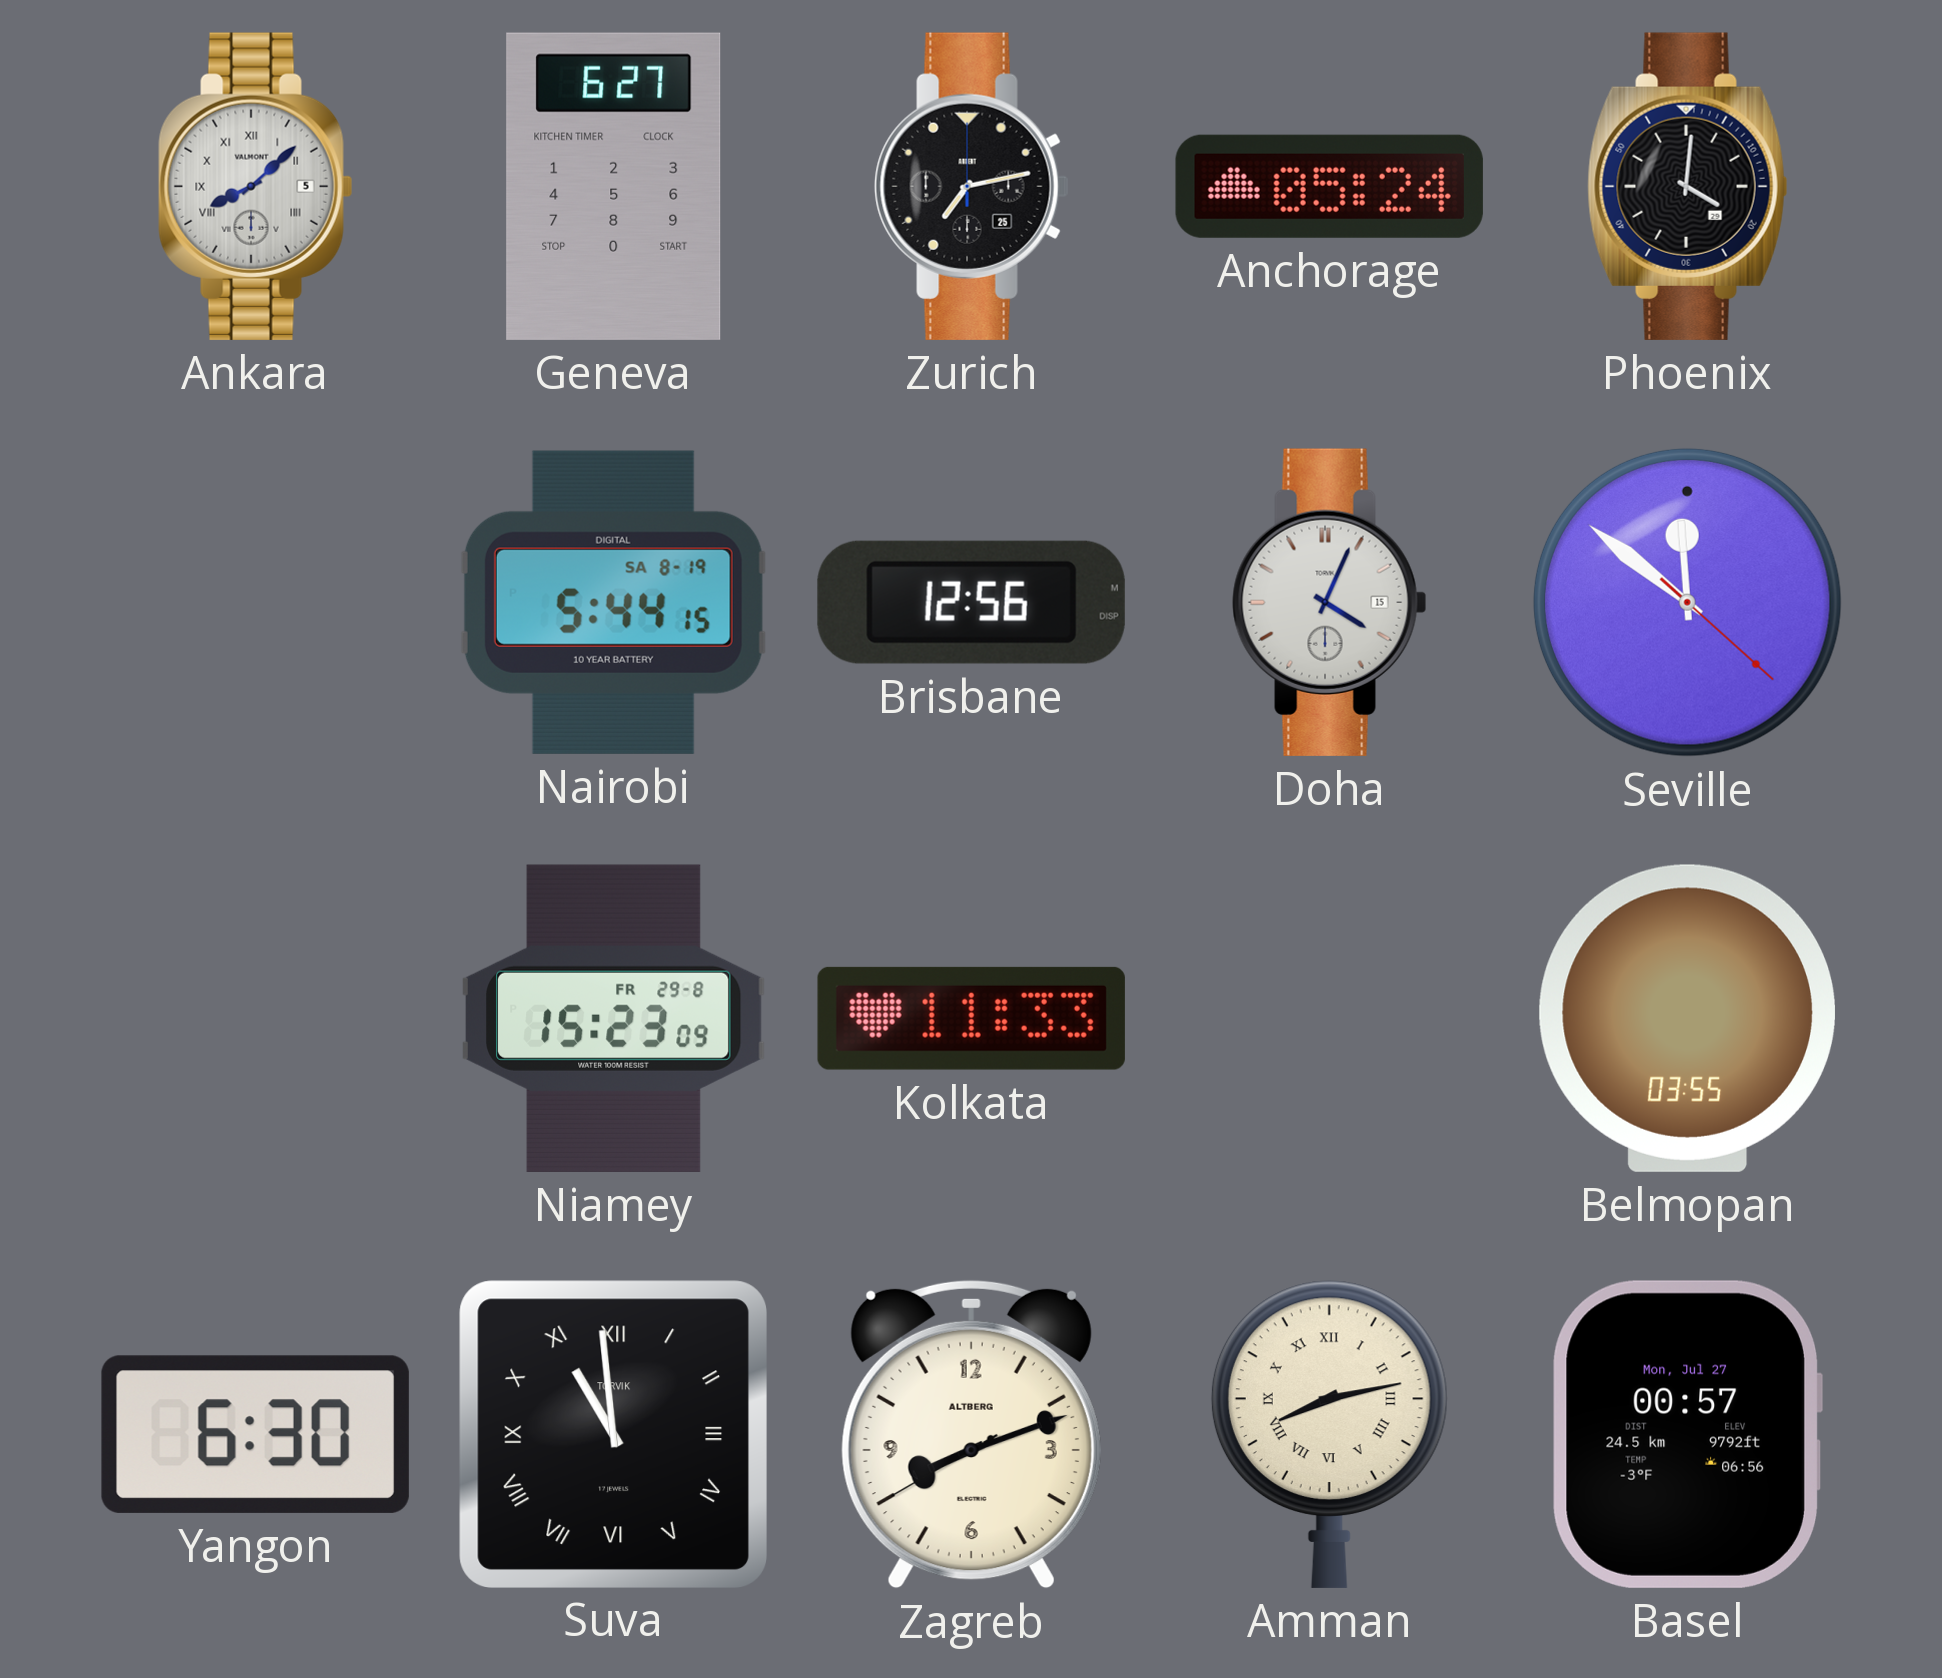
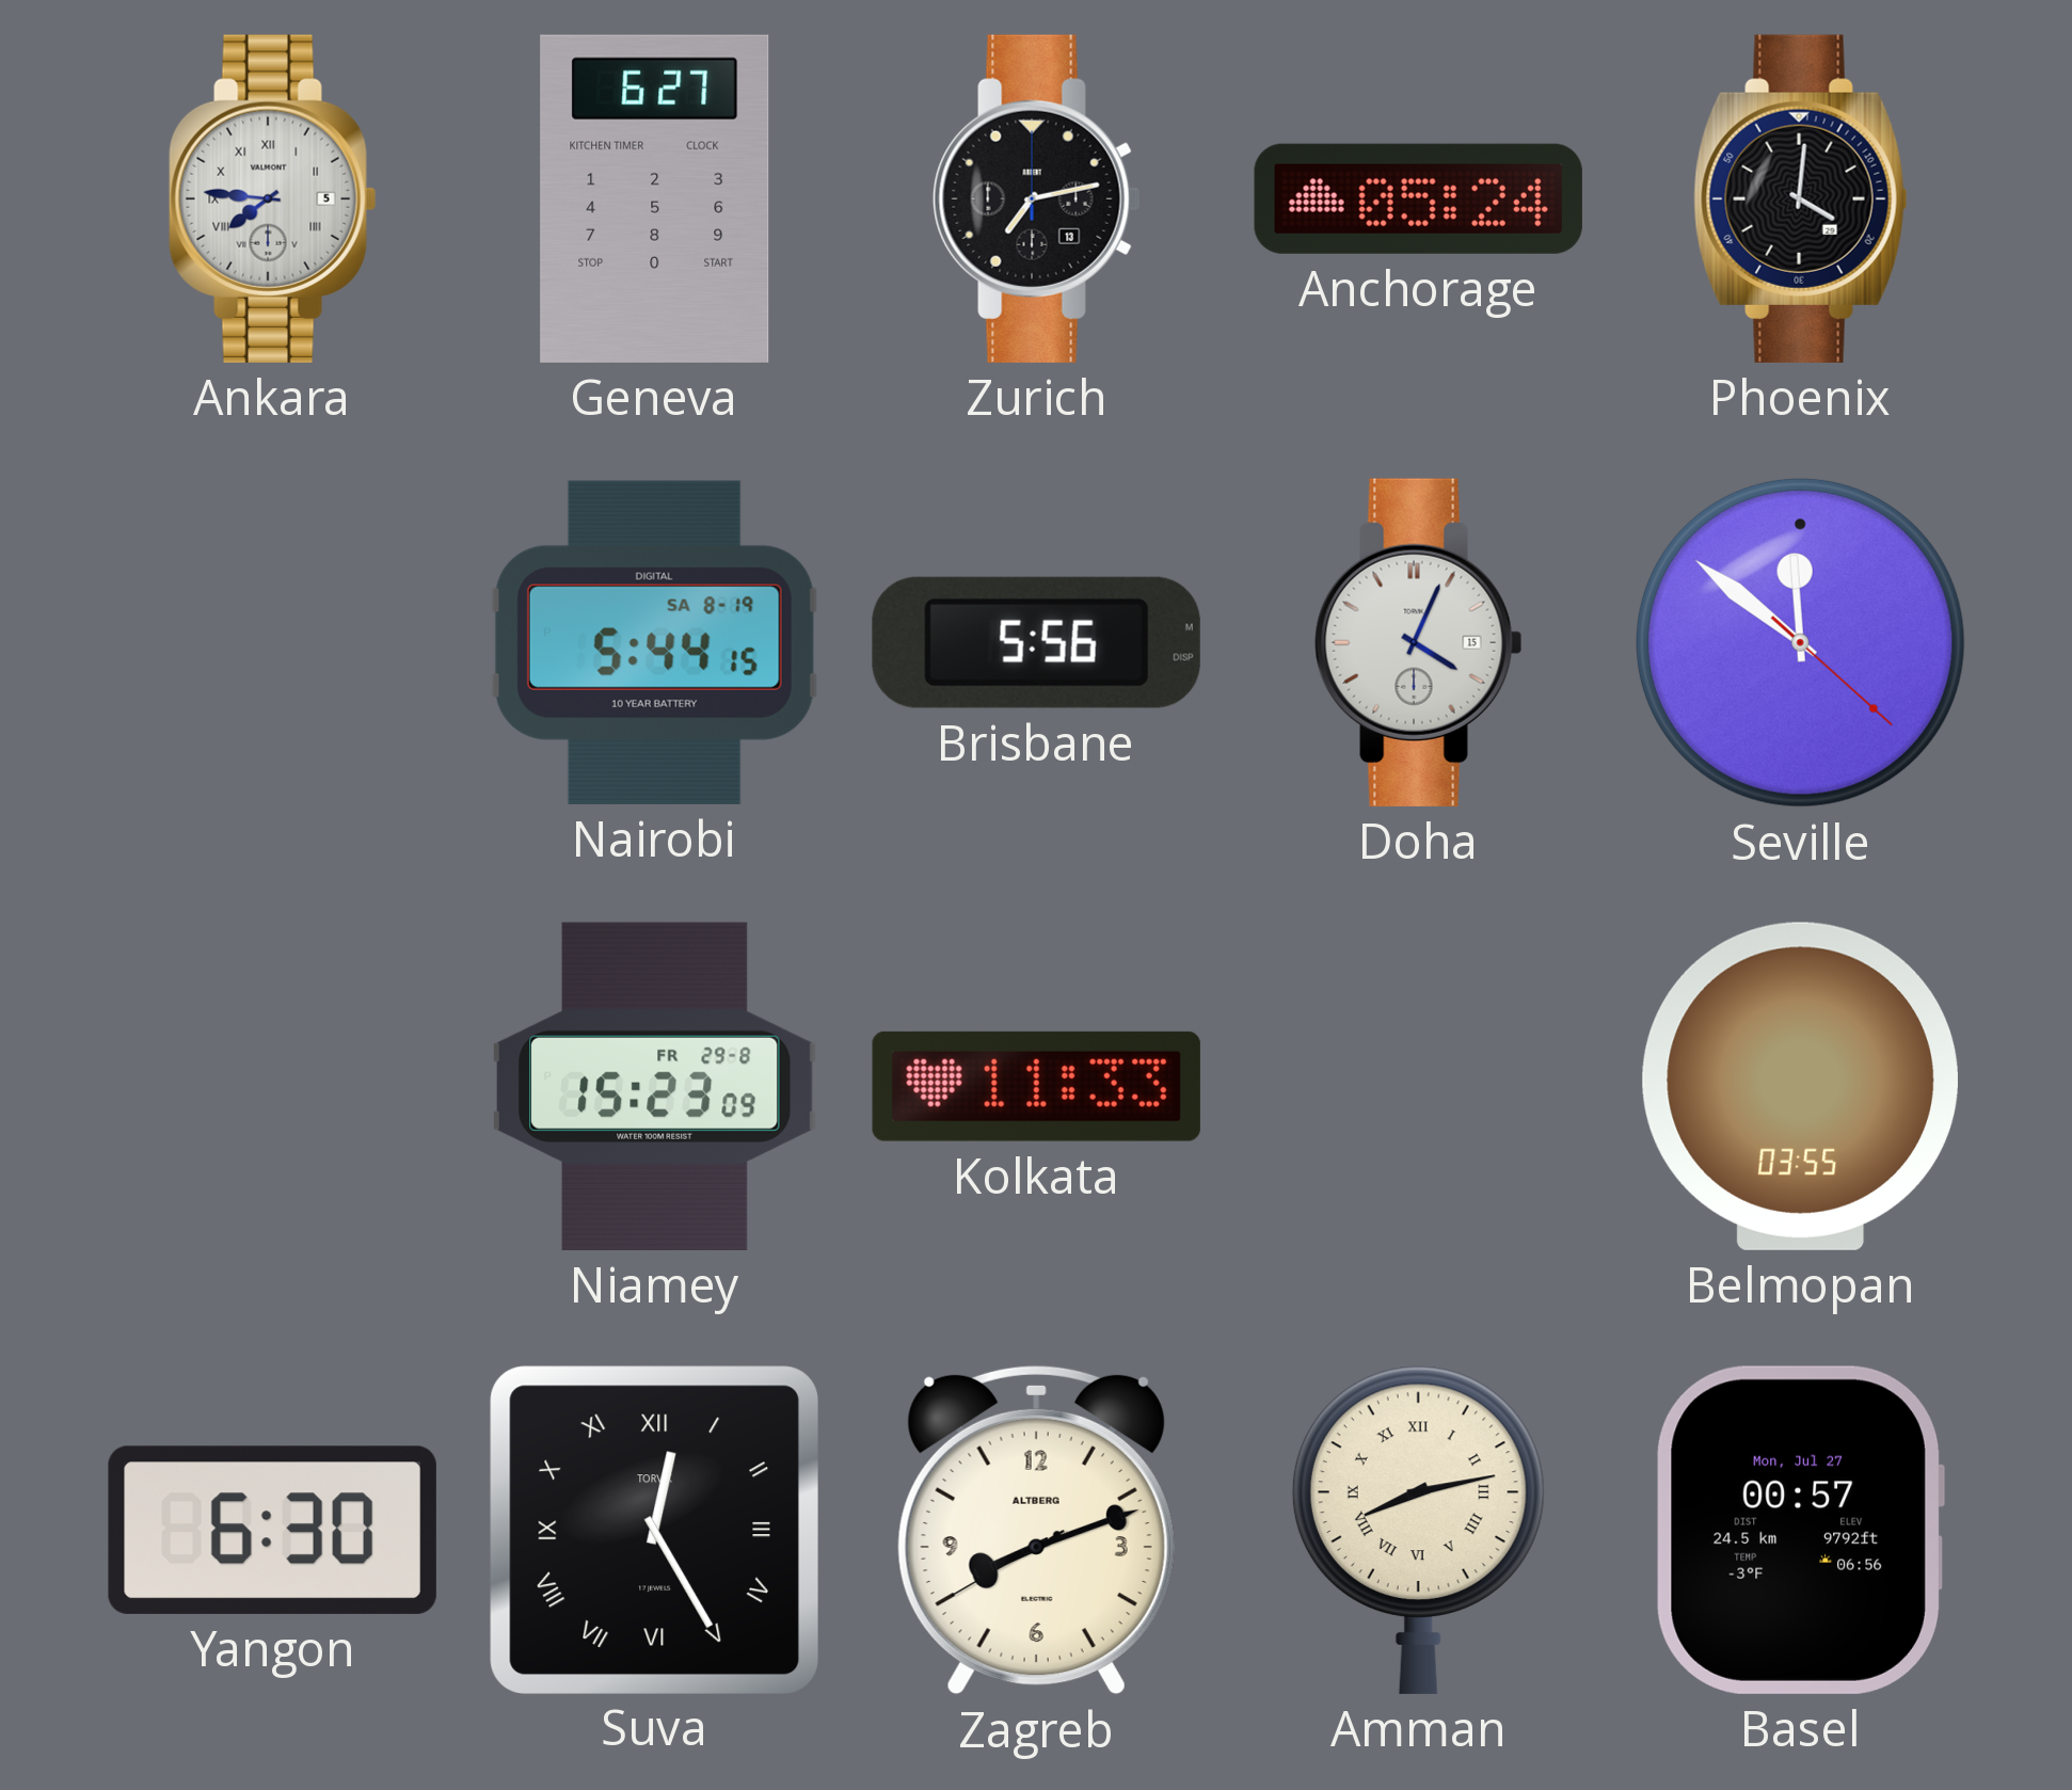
Ankara: 8:08 -> 7:46
Zurich date: 25 -> 13
Brisbane: 12:56 -> 5:56
Suva: 10:59 -> 12:25
